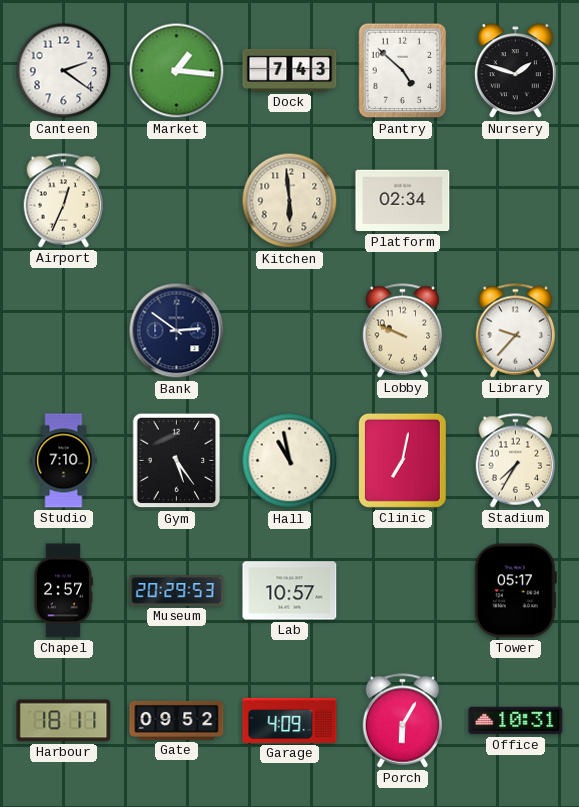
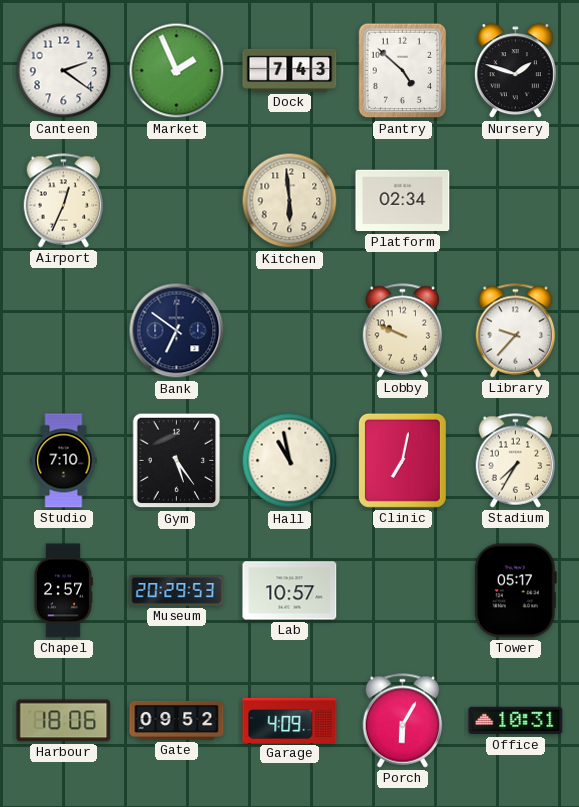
Market: 1:16 -> 1:56
Bank: 2:51 -> 6:51
Harbour: 18:11 -> 18:06
